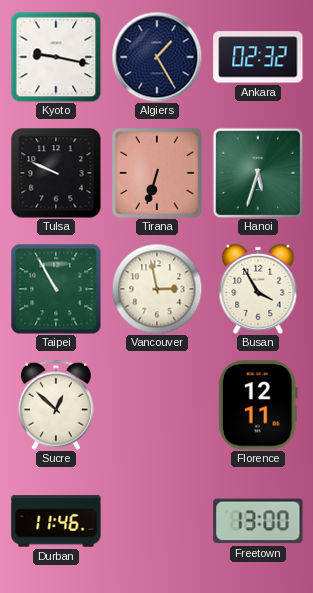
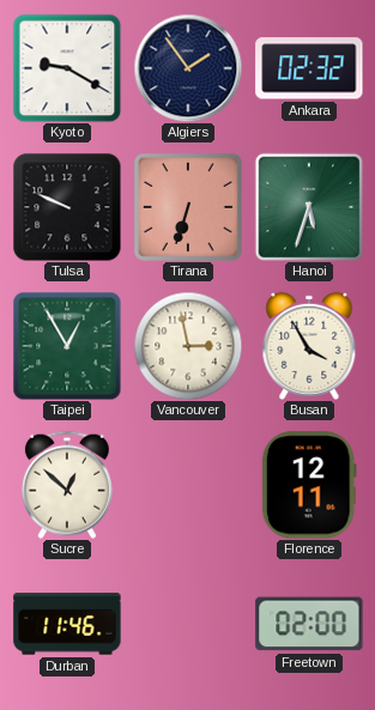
Kyoto: 9:17 -> 9:20
Algiers: 1:25 -> 1:54
Taipei: 10:55 -> 12:55
Freetown: 13:00 -> 02:00
